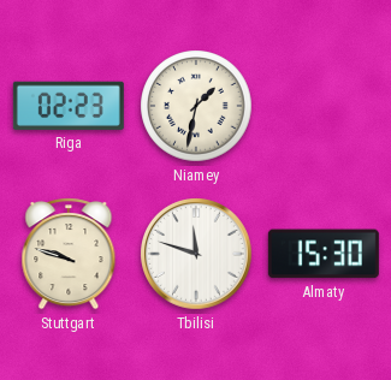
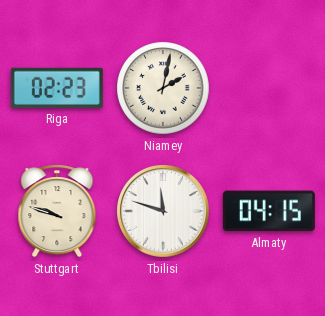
Niamey: 1:32 -> 2:02
Almaty: 15:30 -> 04:15
